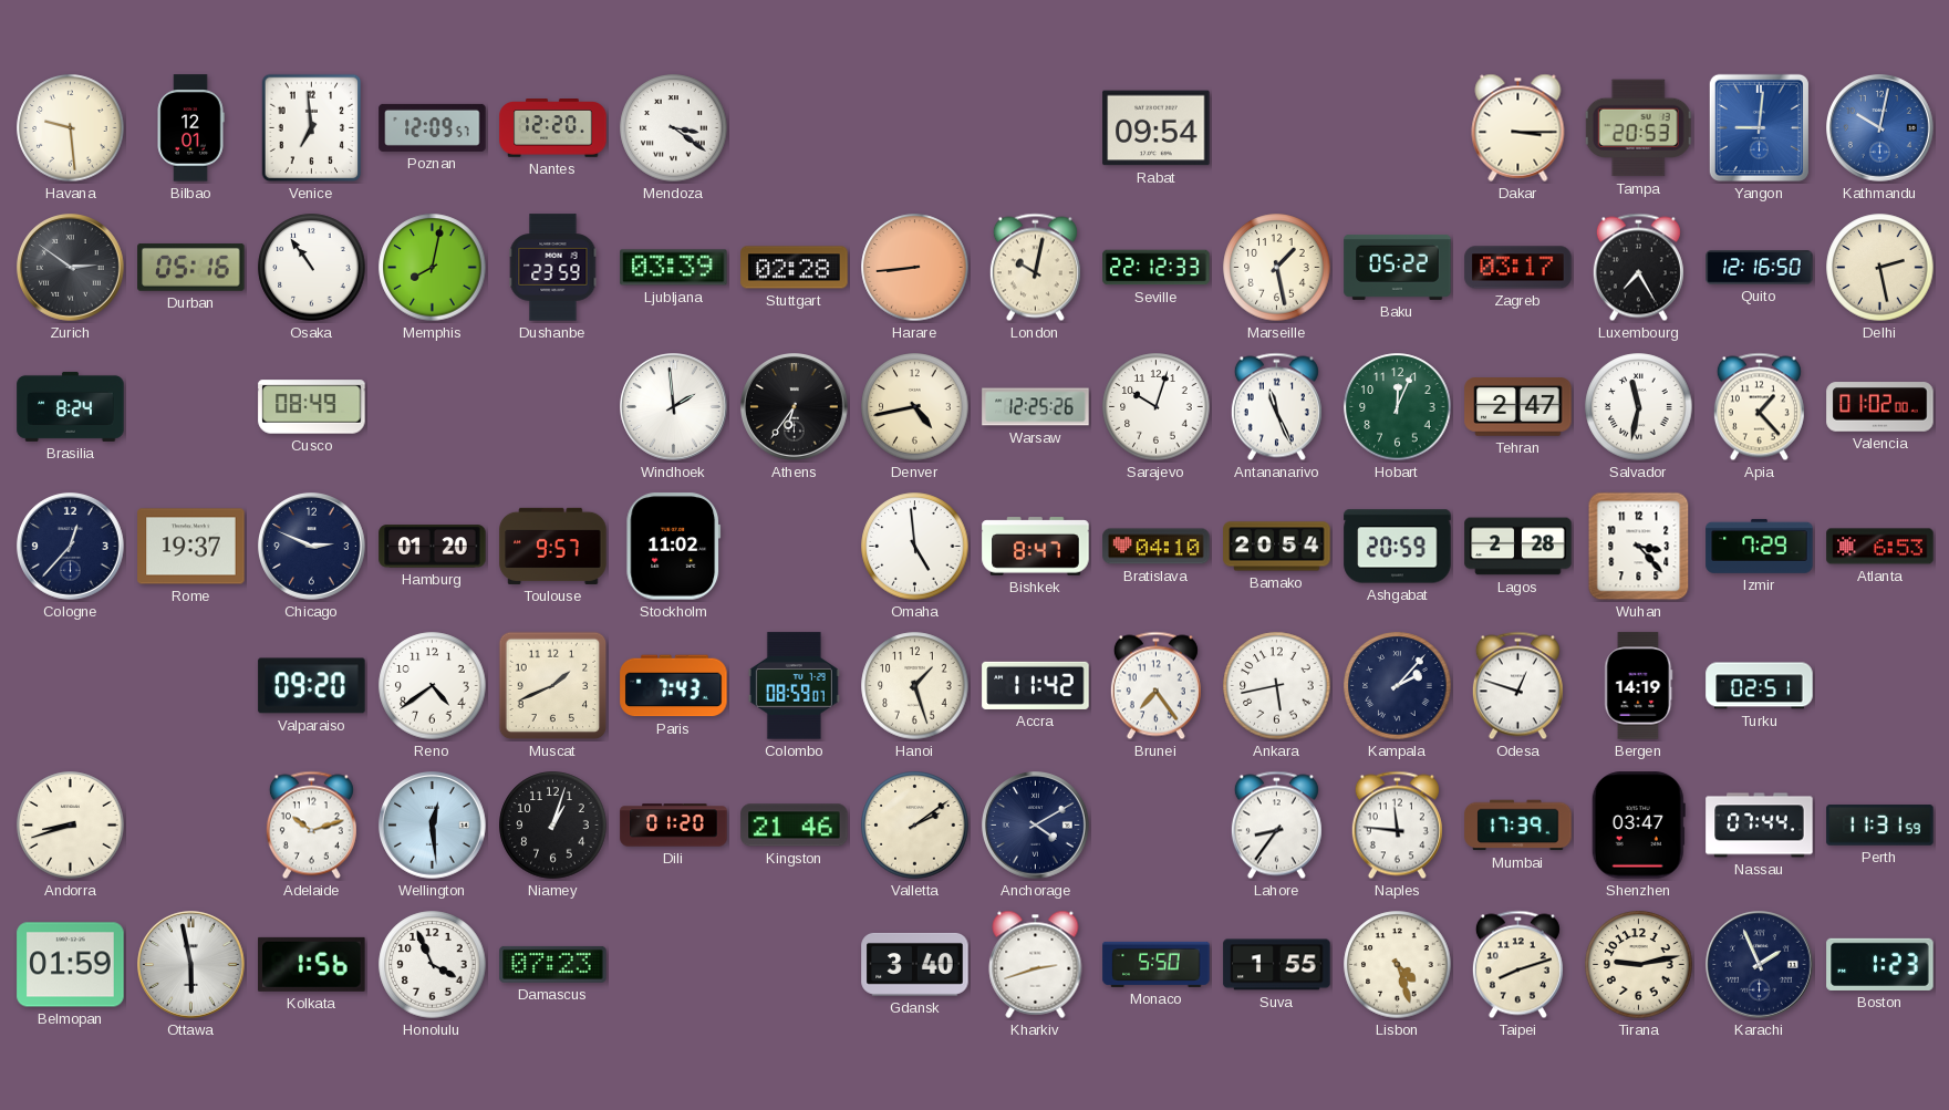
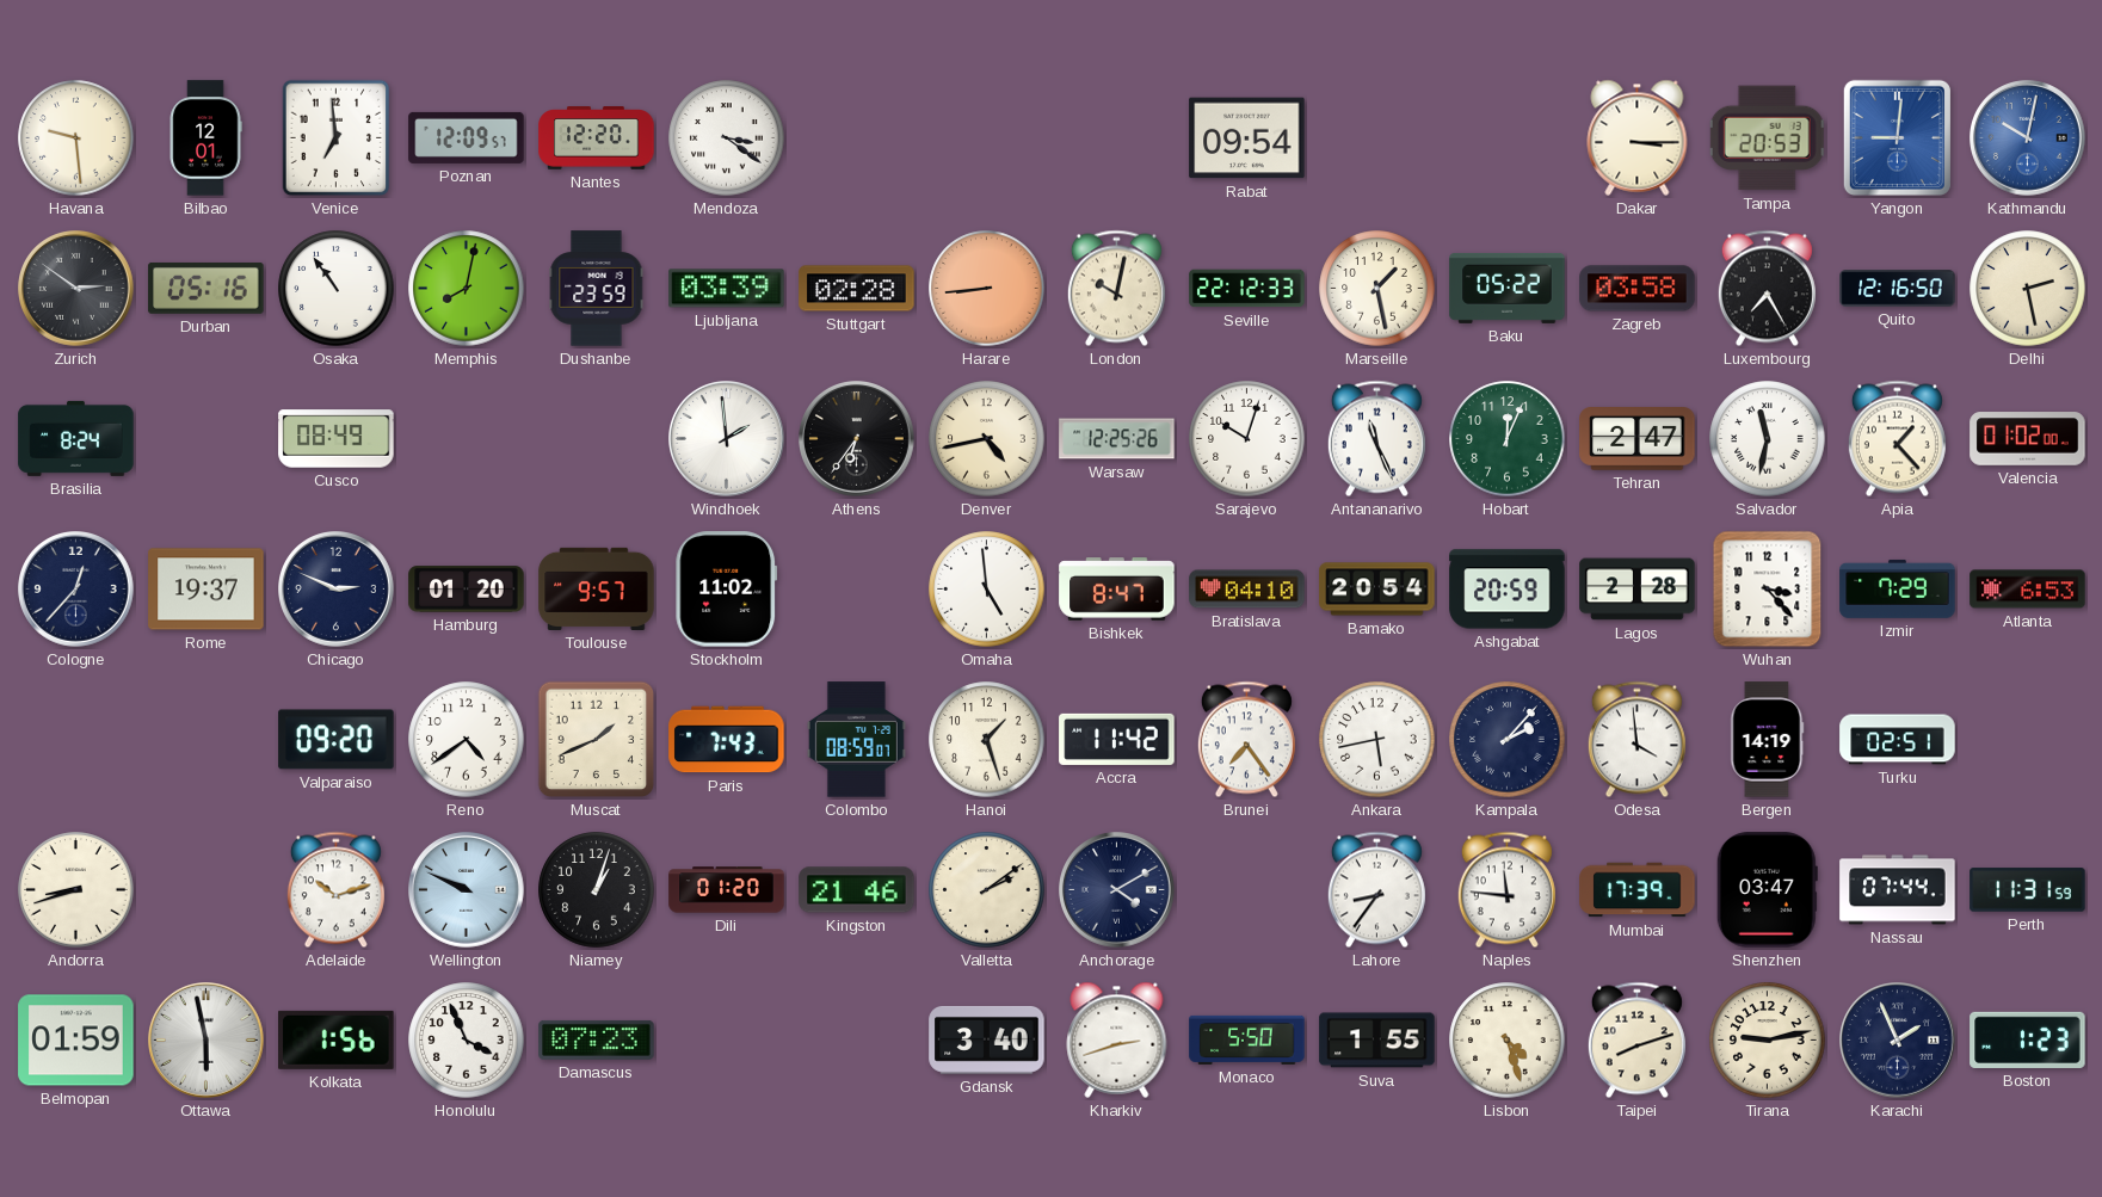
Zagreb: 03:17 -> 03:58
Odesa: 12:48 -> 3:59
Wellington: 12:29 -> 9:49
